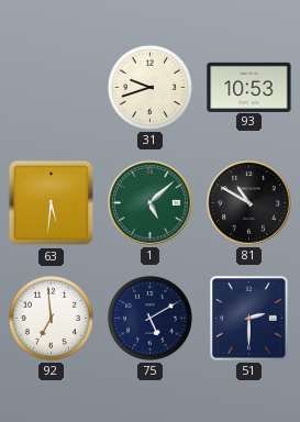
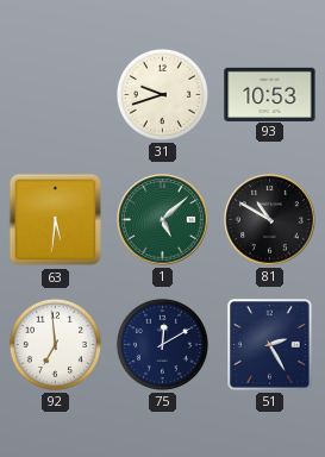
75: 5:10 -> 12:10
51: 2:30 -> 2:25
